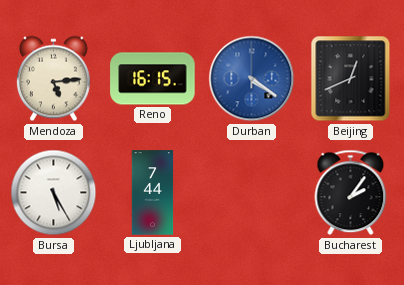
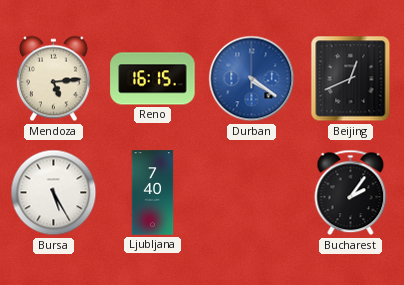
Ljubljana: 7:44 -> 7:40
